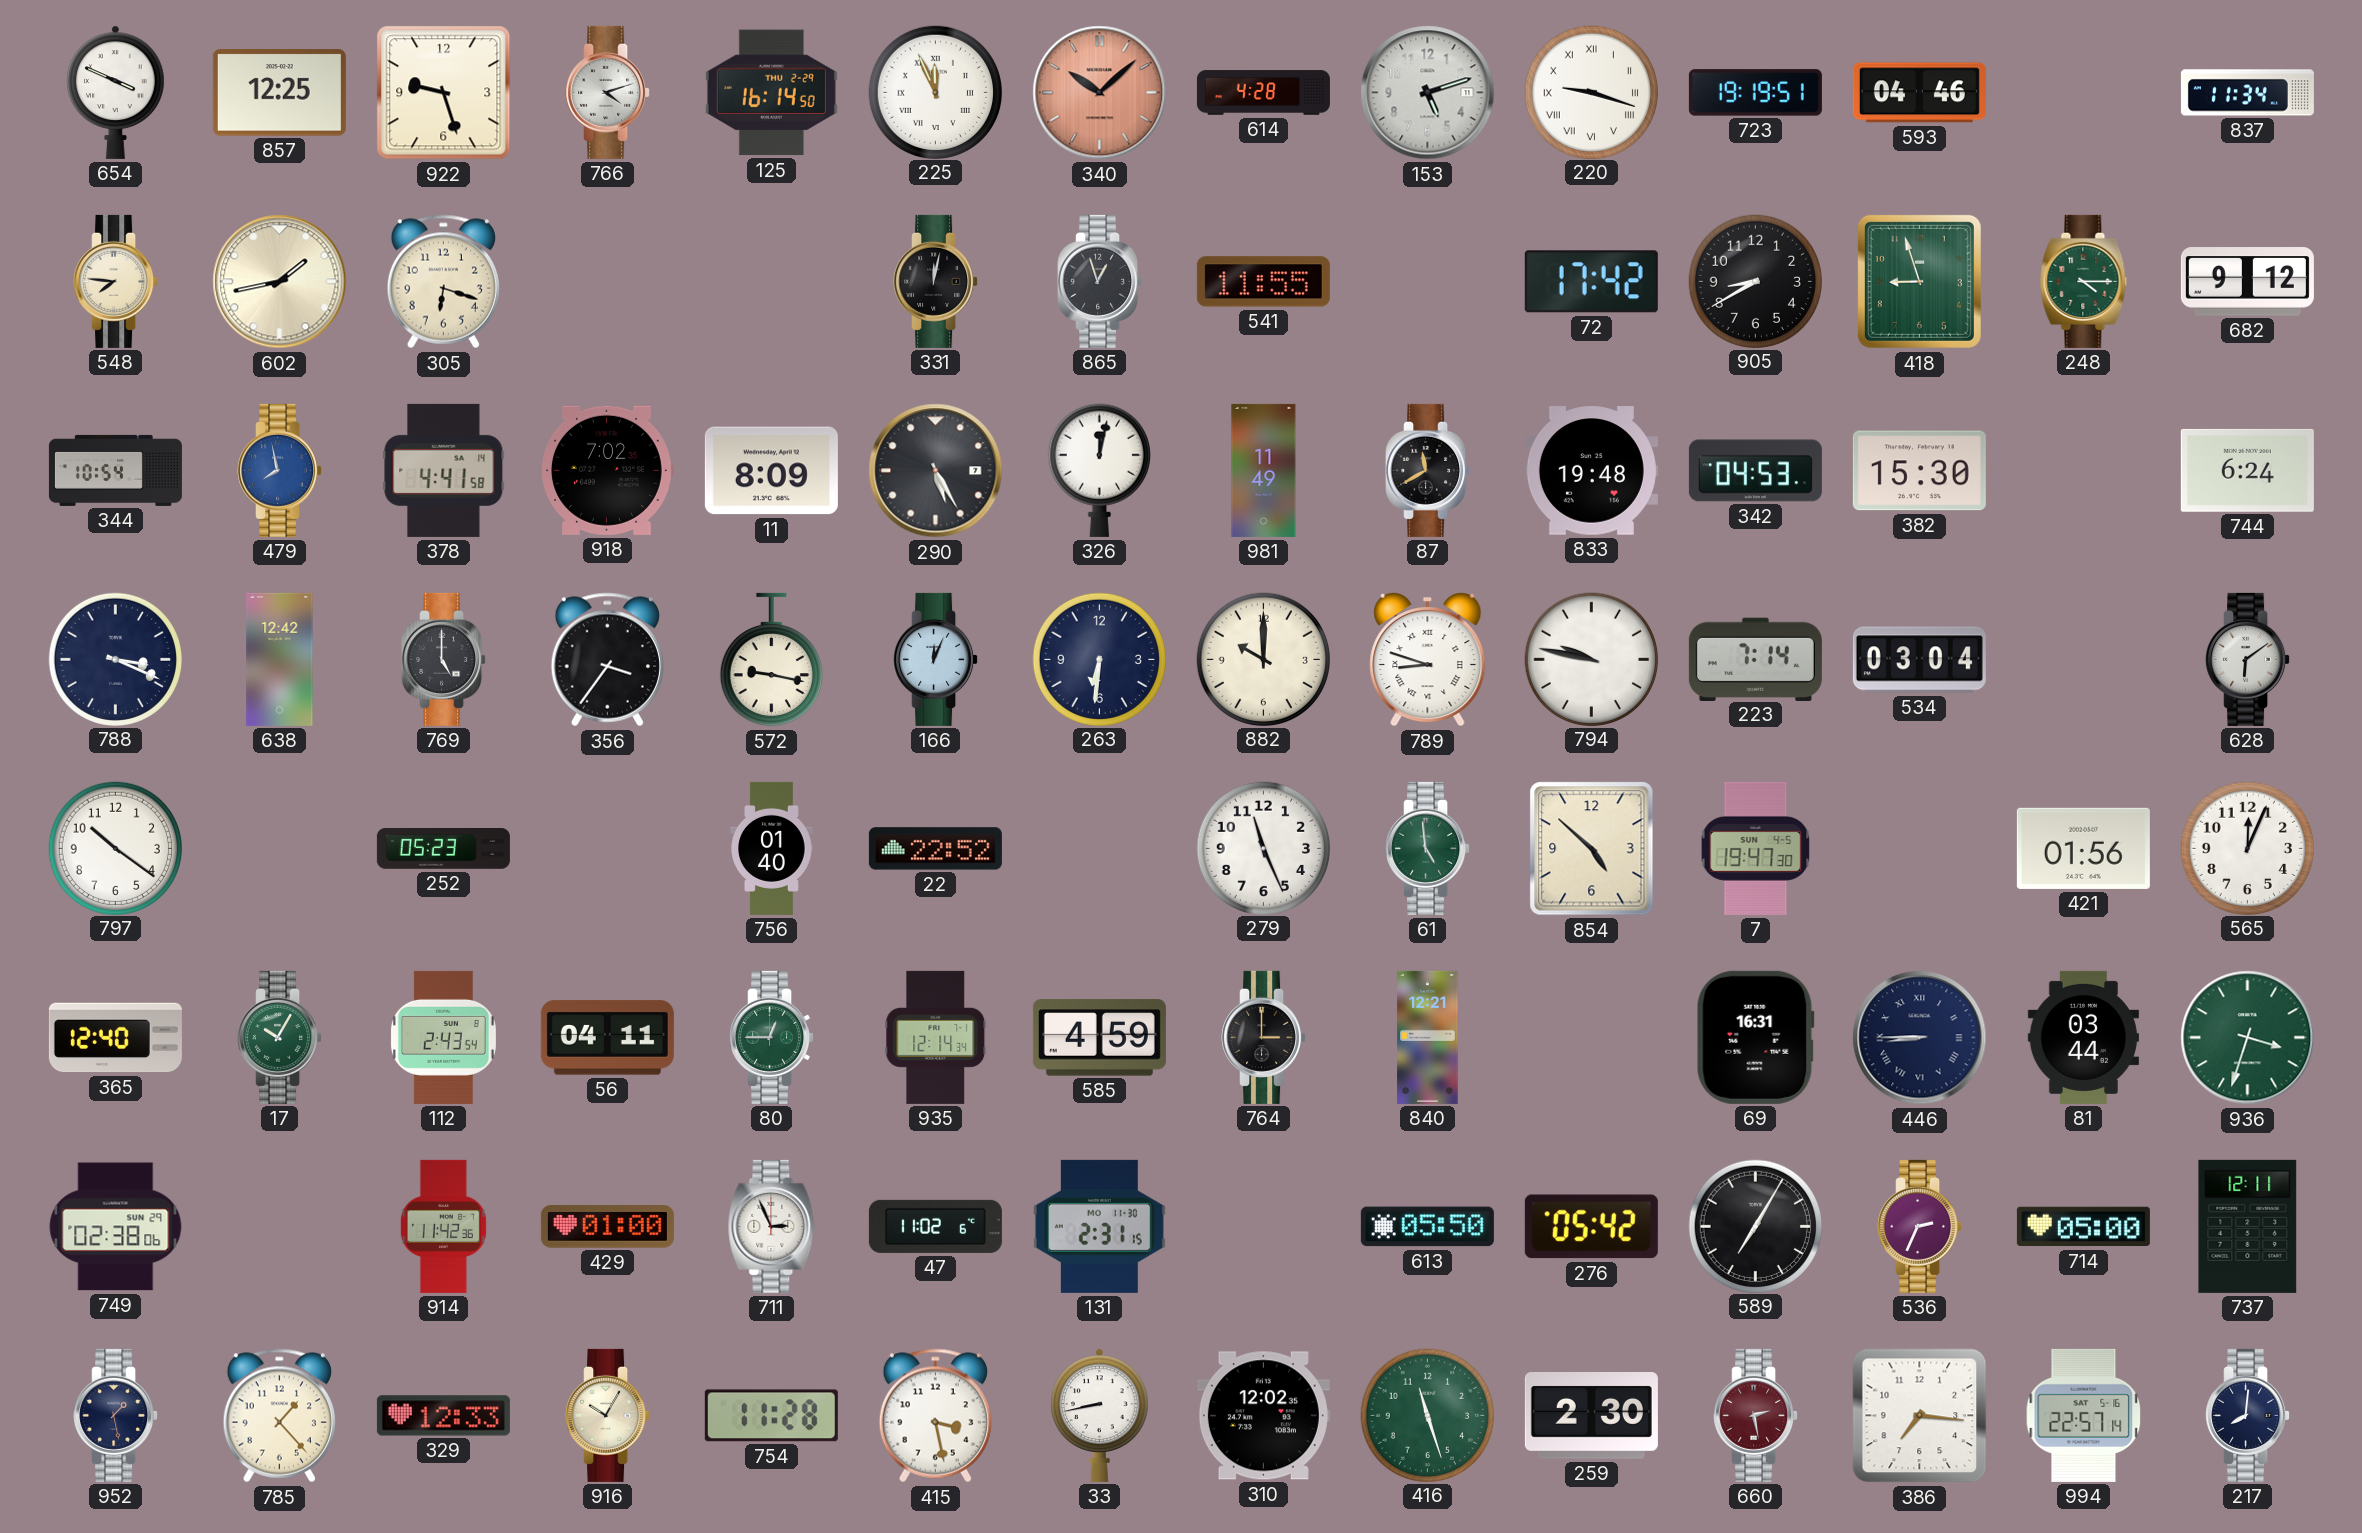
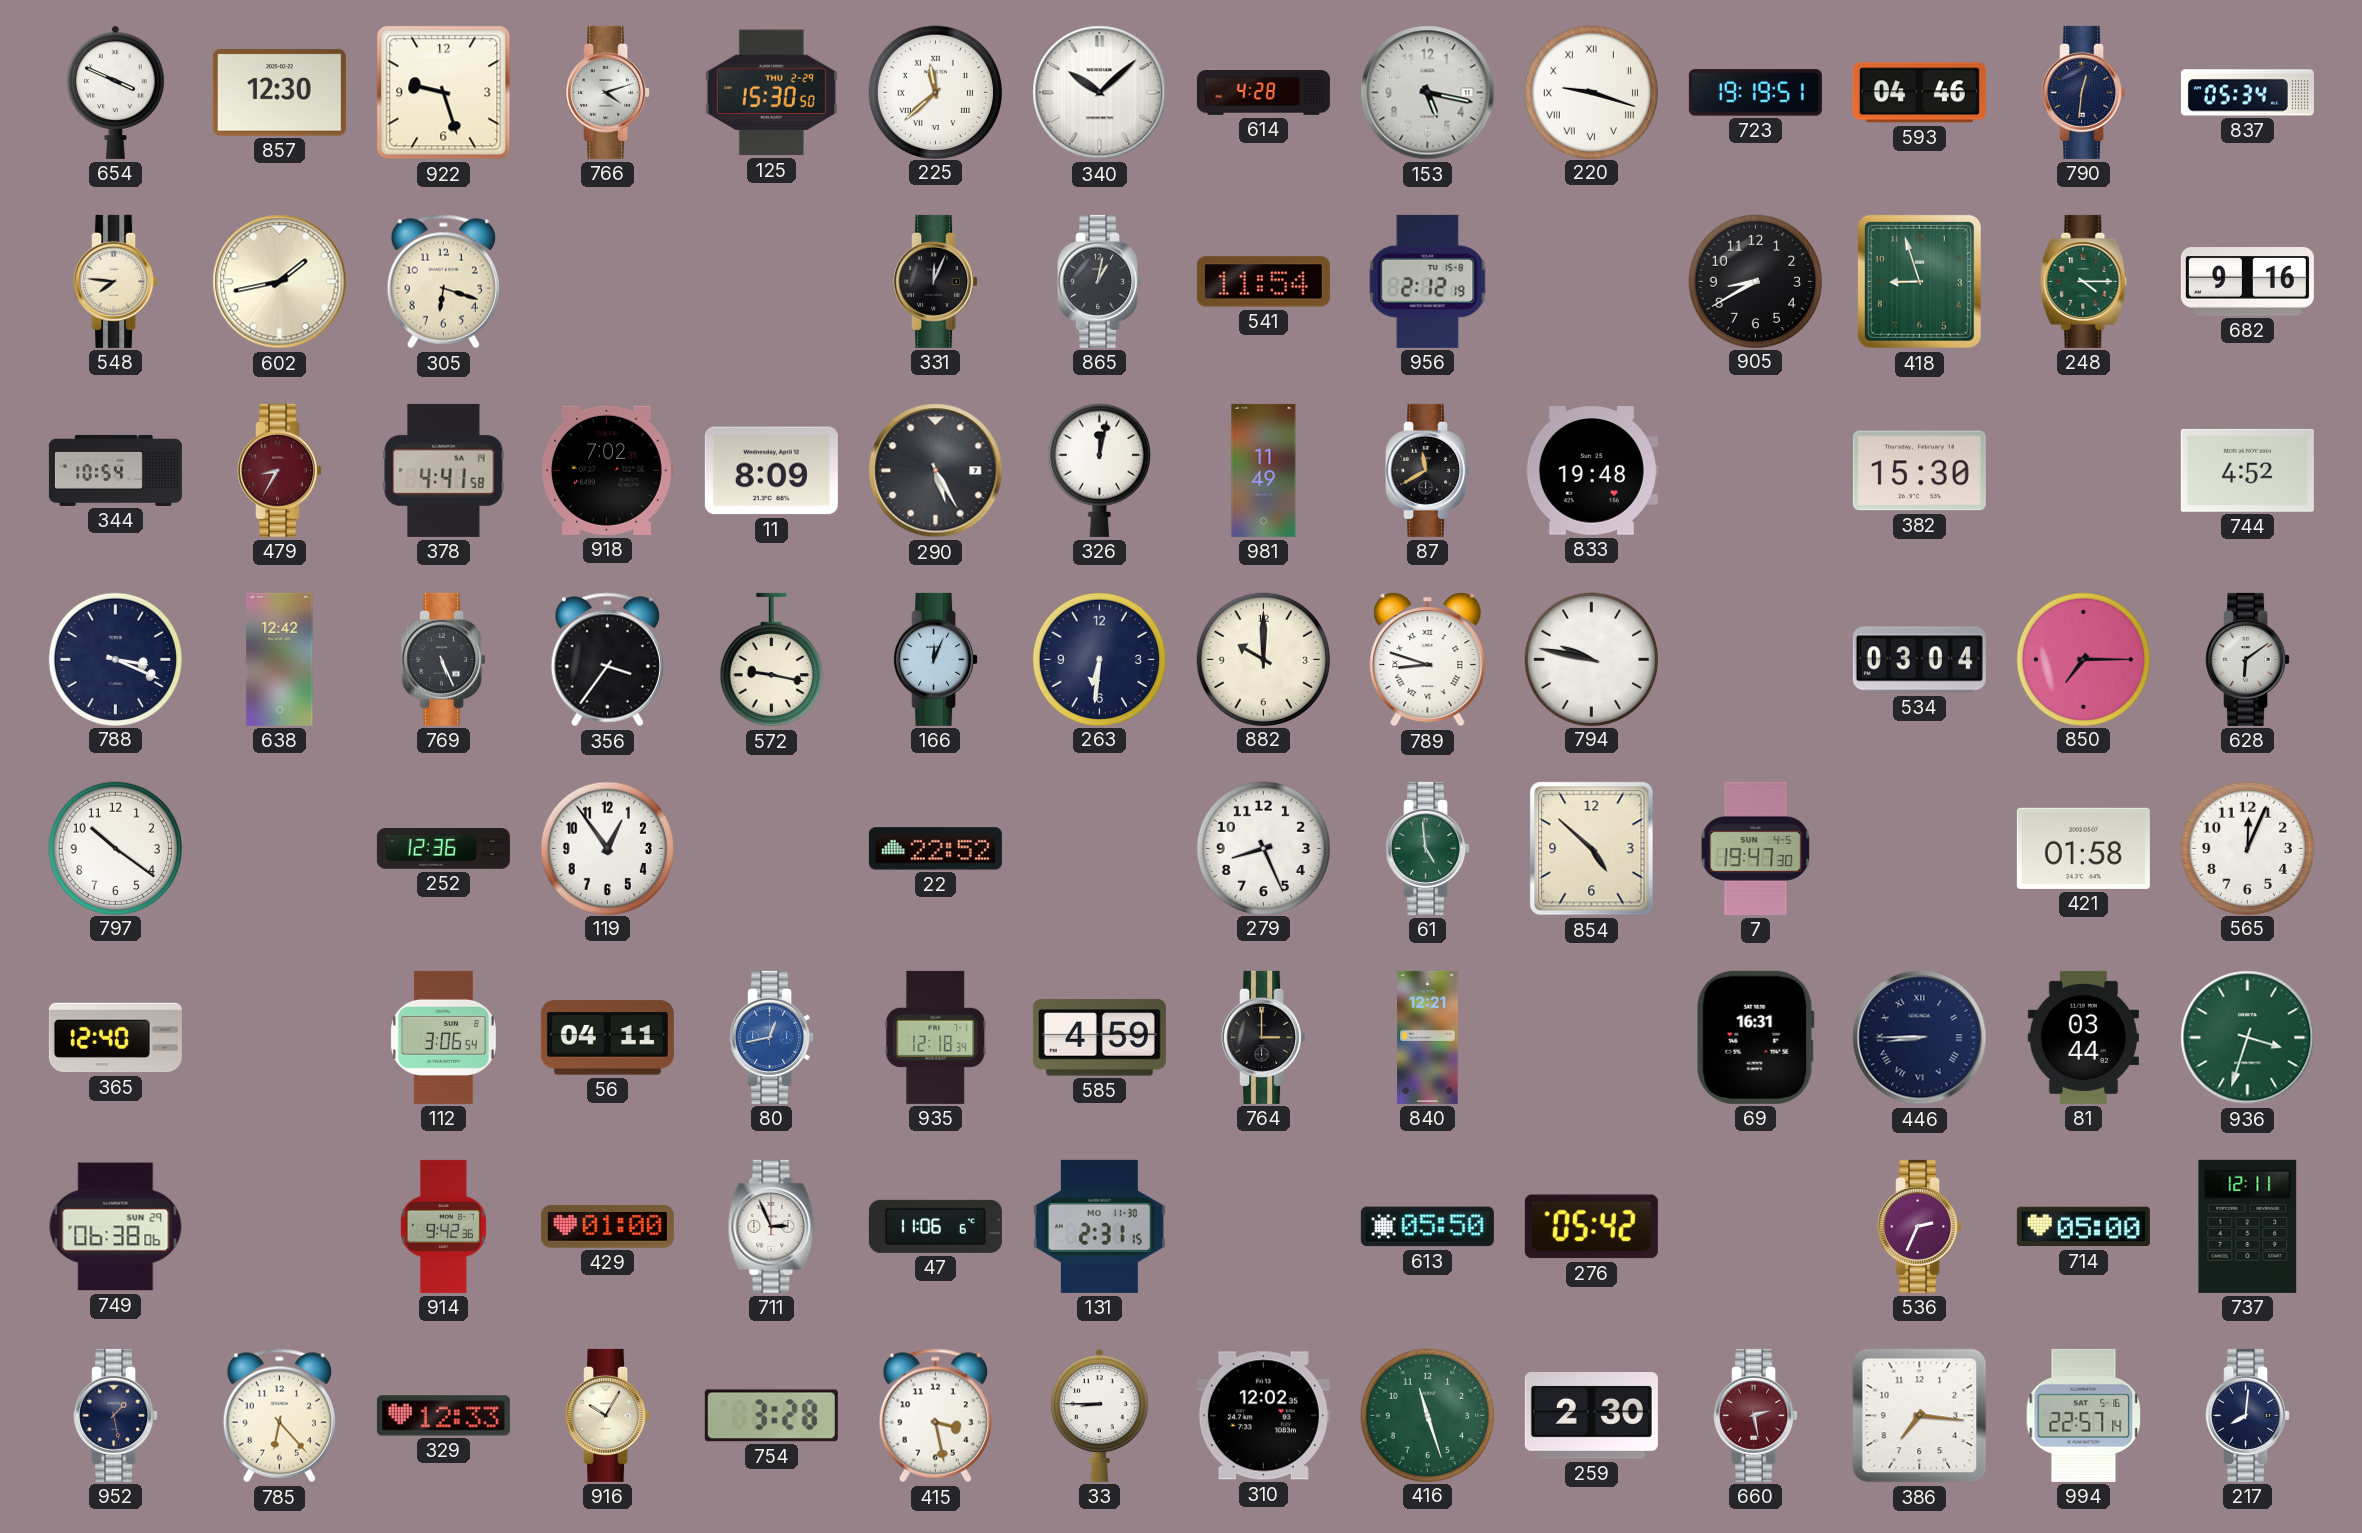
857: 12:25 -> 12:30
125: 16:14 -> 15:30
225: 11:56 -> 11:38
340 dial: salmon -> white
153: 5:12 -> 5:17
790: none -> 12:31
837: 11:34 -> 05:34
331: 12:02 -> 12:04
865: 12:57 -> 1:02
541: 11:55 -> 11:54
956: none -> 2:12
72: 17:42 -> none
682: 9:12 -> 9:16
479: 7:58 -> 8:35
479 dial: blue -> burgundy
342: 04:53 -> none
744: 6:24 -> 4:52
769: 5:00 -> 5:26
223: 7:14 -> none
850: none -> 7:15
252: 05:23 -> 12:36
119: none -> 12:54
756: 01:40 -> none
279: 11:26 -> 8:26
421: 01:56 -> 01:58
17: 10:05 -> none
112: 2:43 -> 3:06
80: 12:45 -> 12:43
80 dial: green -> blue
935: 12:14 -> 12:18
749: 02:38 -> 06:38
914: 11:42 -> 9:42
47: 11:02 -> 11:06
589: 7:05 -> none
785: 1:23 -> 6:23
754: 11:28 -> 3:28
33: 8:43 -> 8:45
